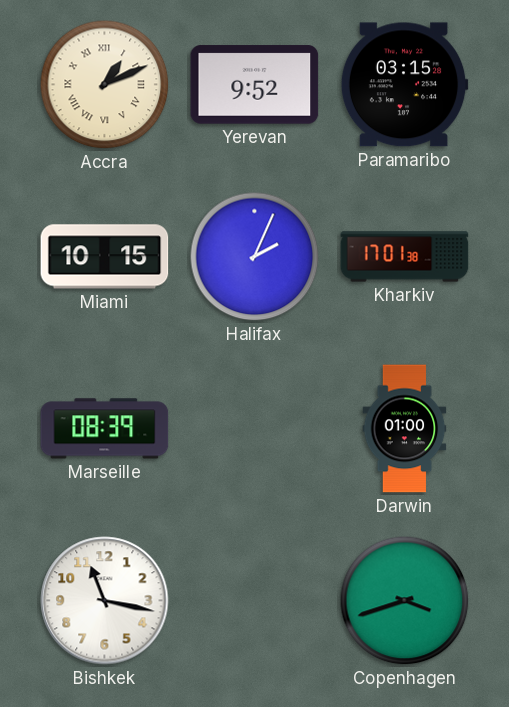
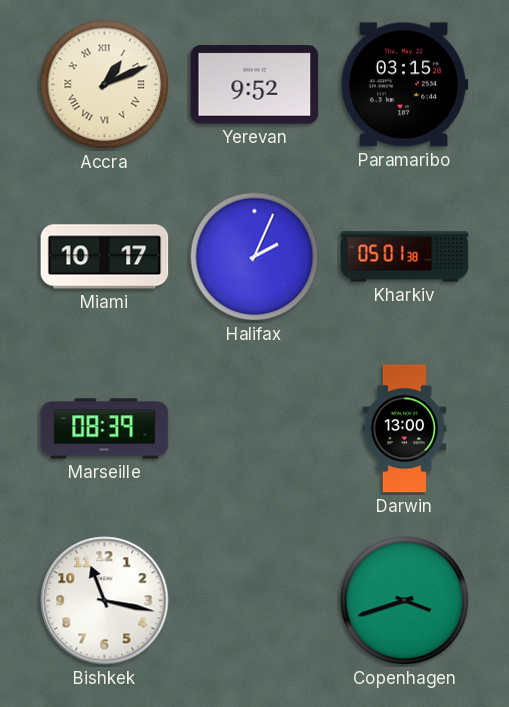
Miami: 10:15 -> 10:17
Kharkiv: 17:01 -> 05:01
Darwin: 01:00 -> 13:00
